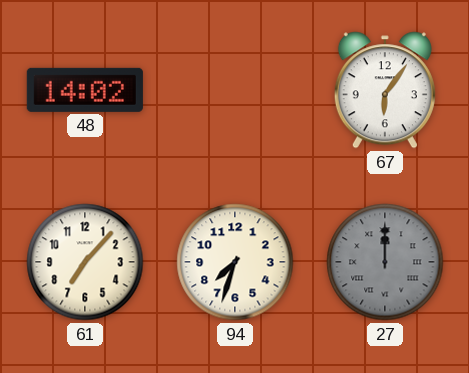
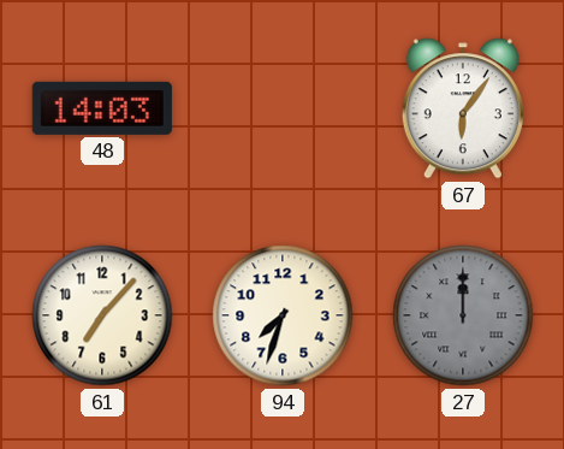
48: 14:02 -> 14:03
